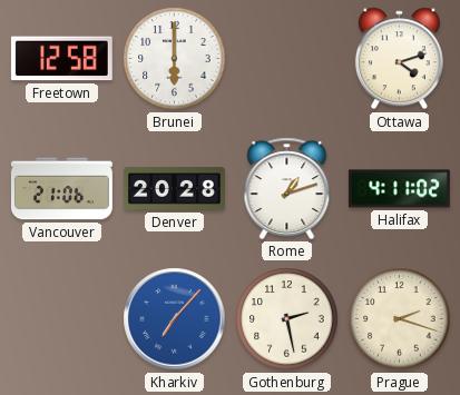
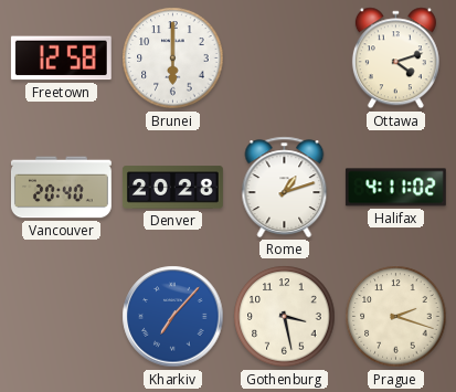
Vancouver: 21:06 -> 20:40
Gothenburg: 2:28 -> 3:28
